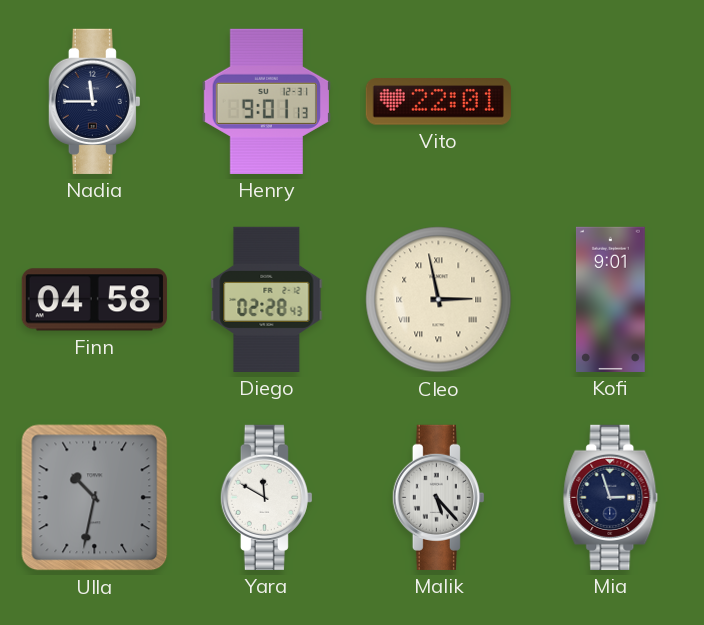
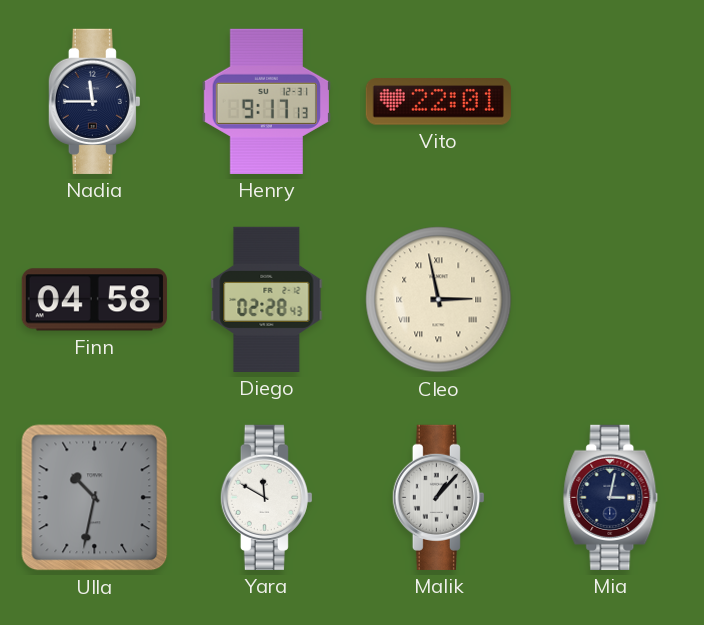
Henry: 9:01 -> 9:17
Kofi: 9:01 -> none
Malik: 5:23 -> 1:07
Mia: 2:57 -> 3:02
